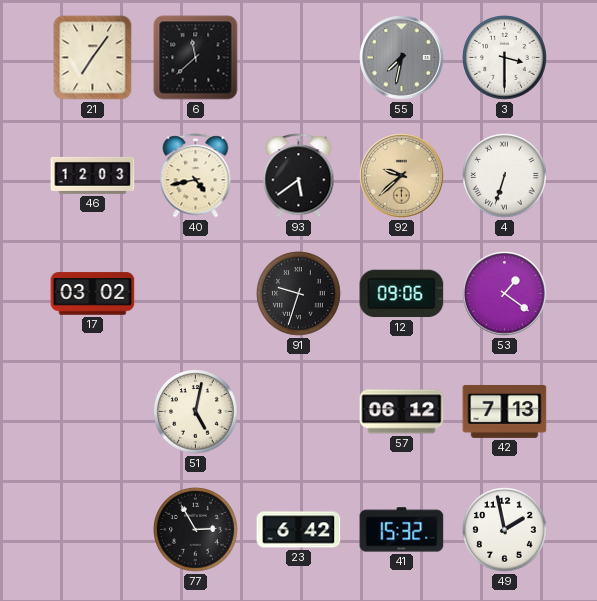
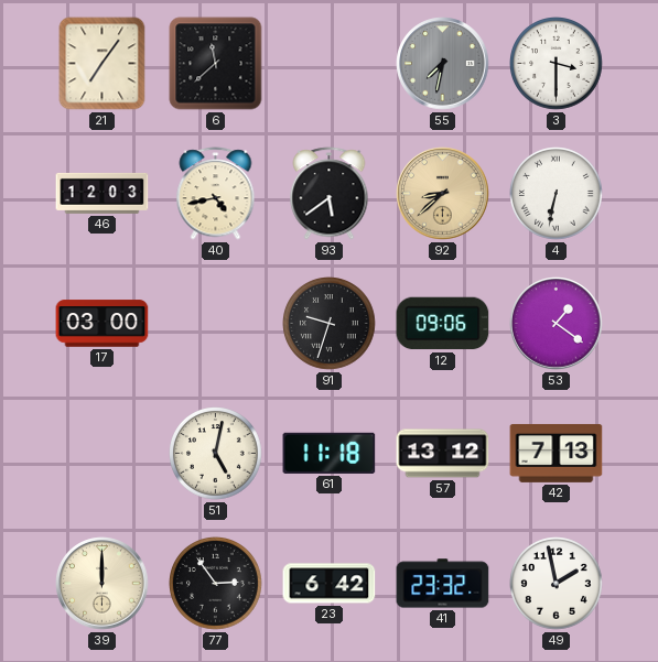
92: 9:38 -> 8:38
4: 6:33 -> 6:32
17: 03:02 -> 03:00
61: none -> 11:18
57: 06:12 -> 13:12
39: none -> 12:00
77: 2:55 -> 2:54
41: 15:32 -> 23:32
